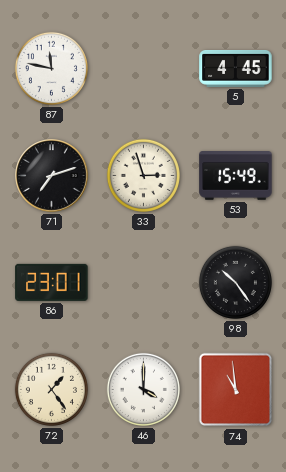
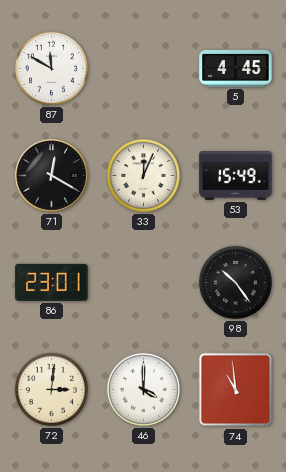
87: 11:47 -> 11:50
71: 7:12 -> 12:20
33: 2:57 -> 12:04
72: 1:24 -> 3:01
